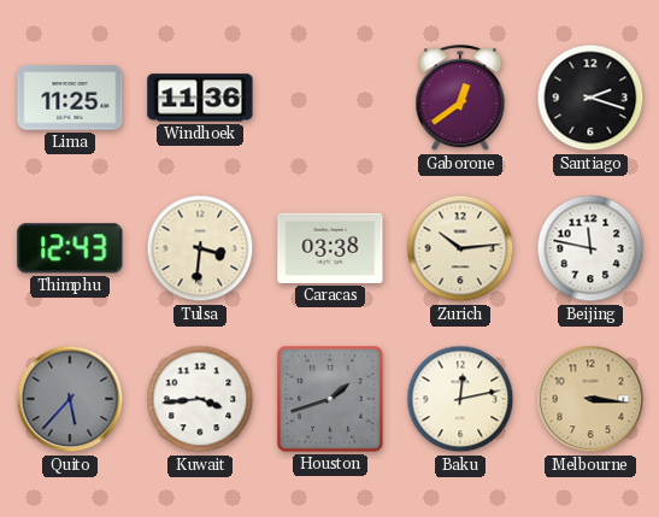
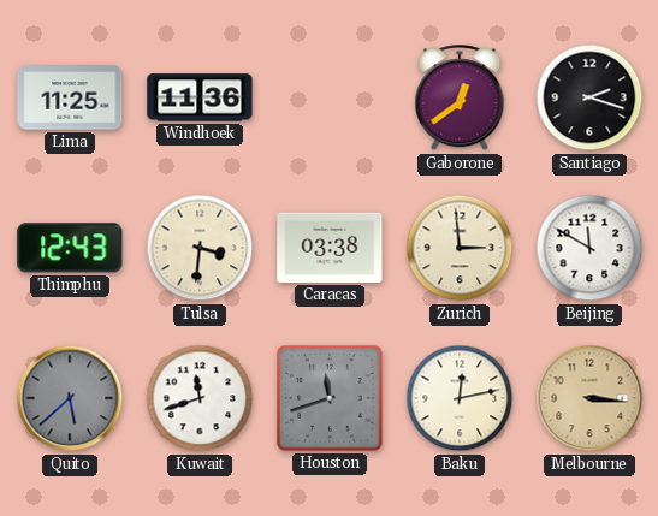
Zurich: 10:14 -> 2:59
Beijing: 11:47 -> 11:50
Quito: 5:37 -> 5:38
Kuwait: 3:44 -> 11:42
Houston: 1:42 -> 11:42
